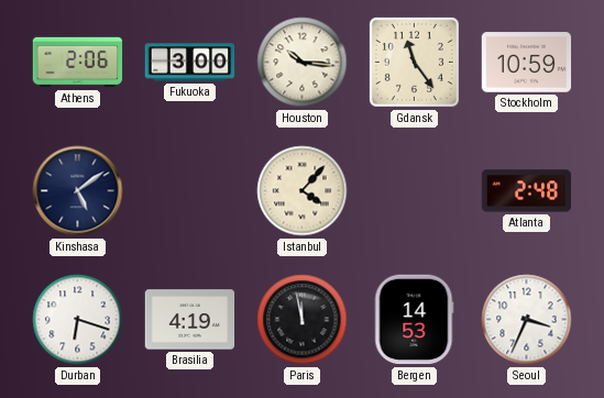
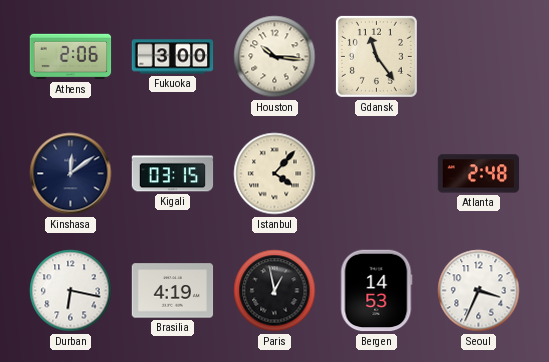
Stockholm: 10:59 -> none
Kinshasa: 5:09 -> 12:09
Kigali: none -> 03:15
Durban: 6:18 -> 6:17
Paris: 11:58 -> 12:58
